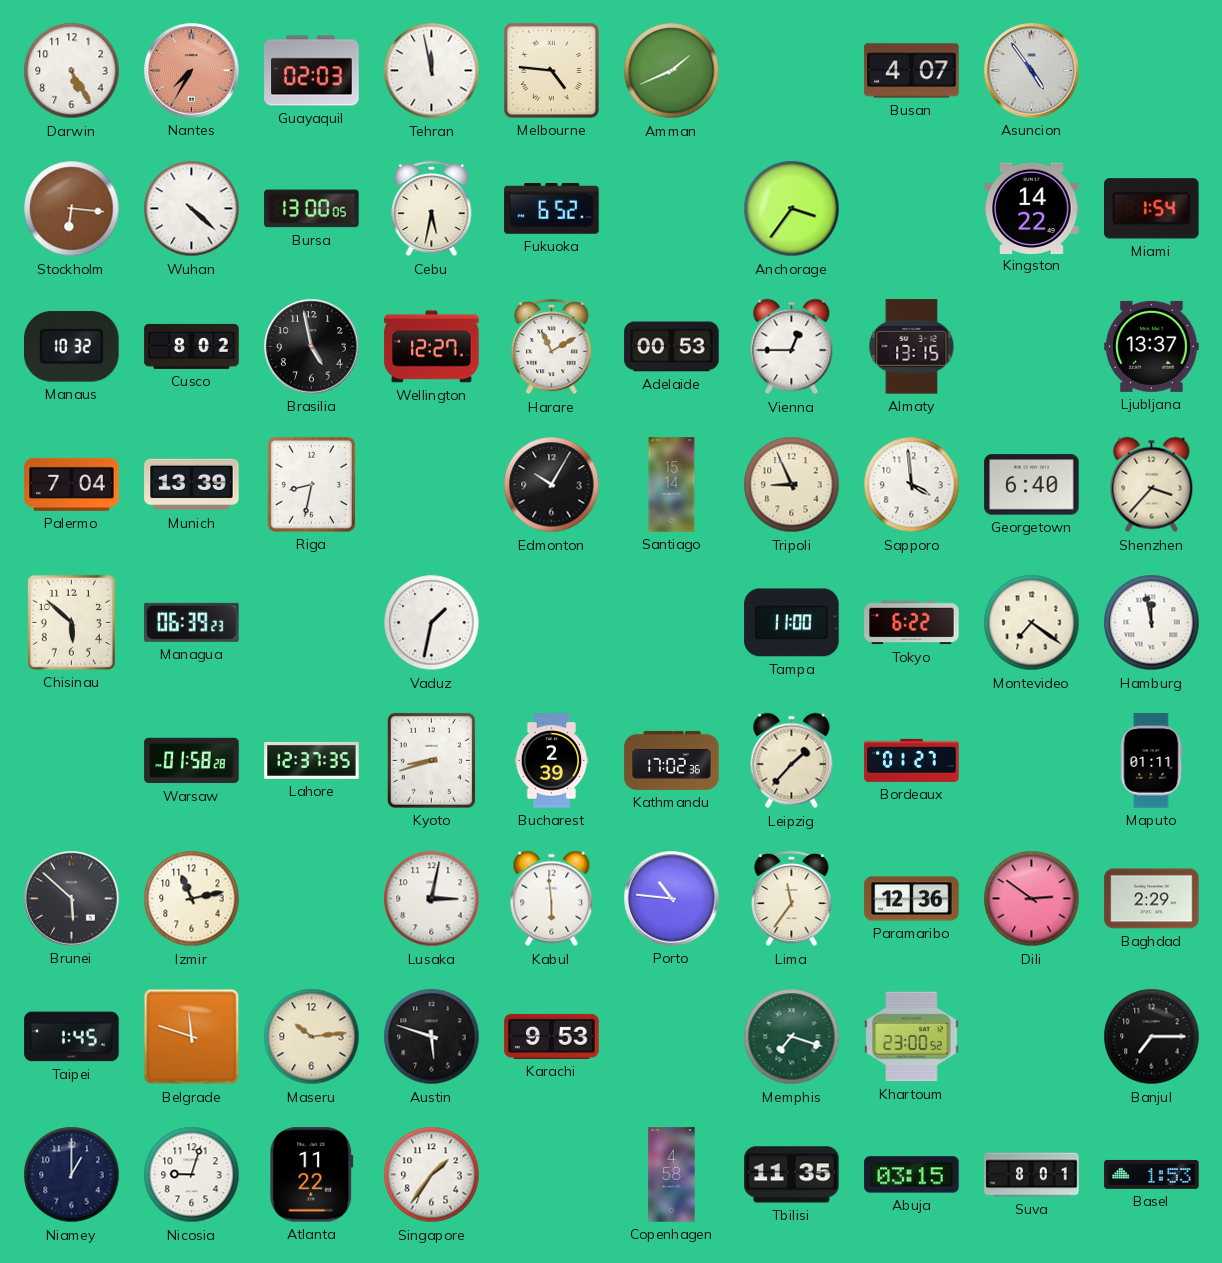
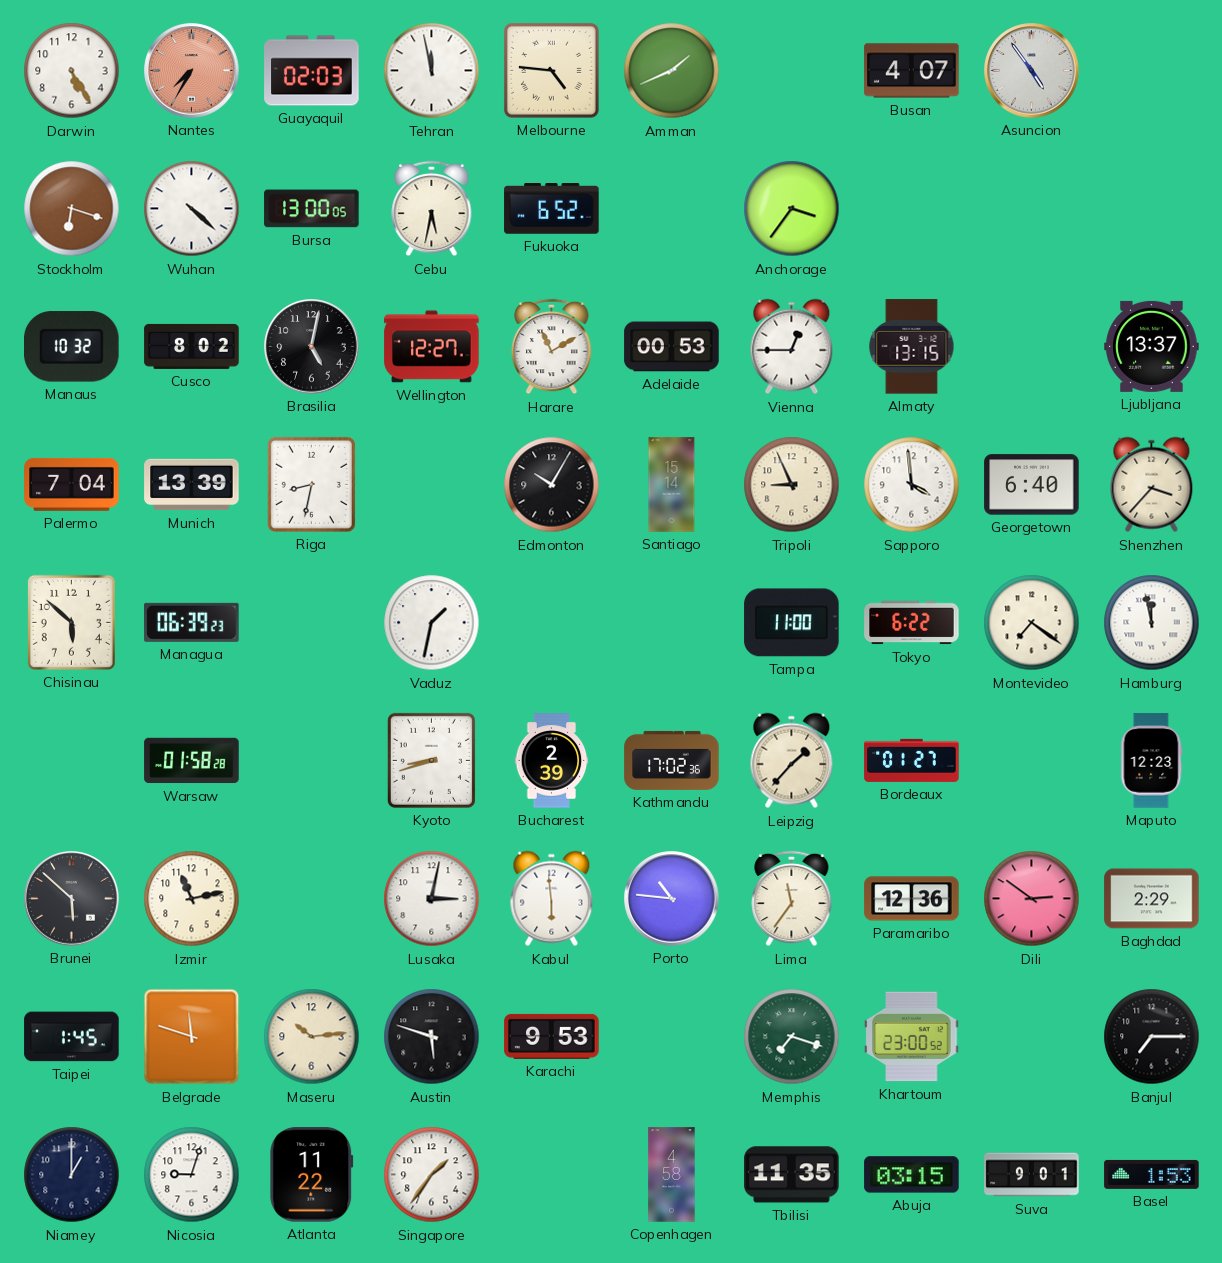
Stockholm: 6:16 -> 6:18
Kingston: 14:22 -> none
Miami: 1:54 -> none
Brasilia: 4:58 -> 5:02
Lahore: 12:37 -> none
Maputo: 01:11 -> 12:23
Suva: 8:01 -> 9:01
